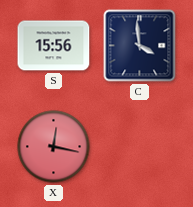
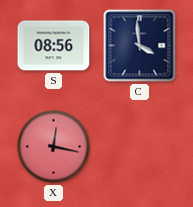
S: 15:56 -> 08:56
